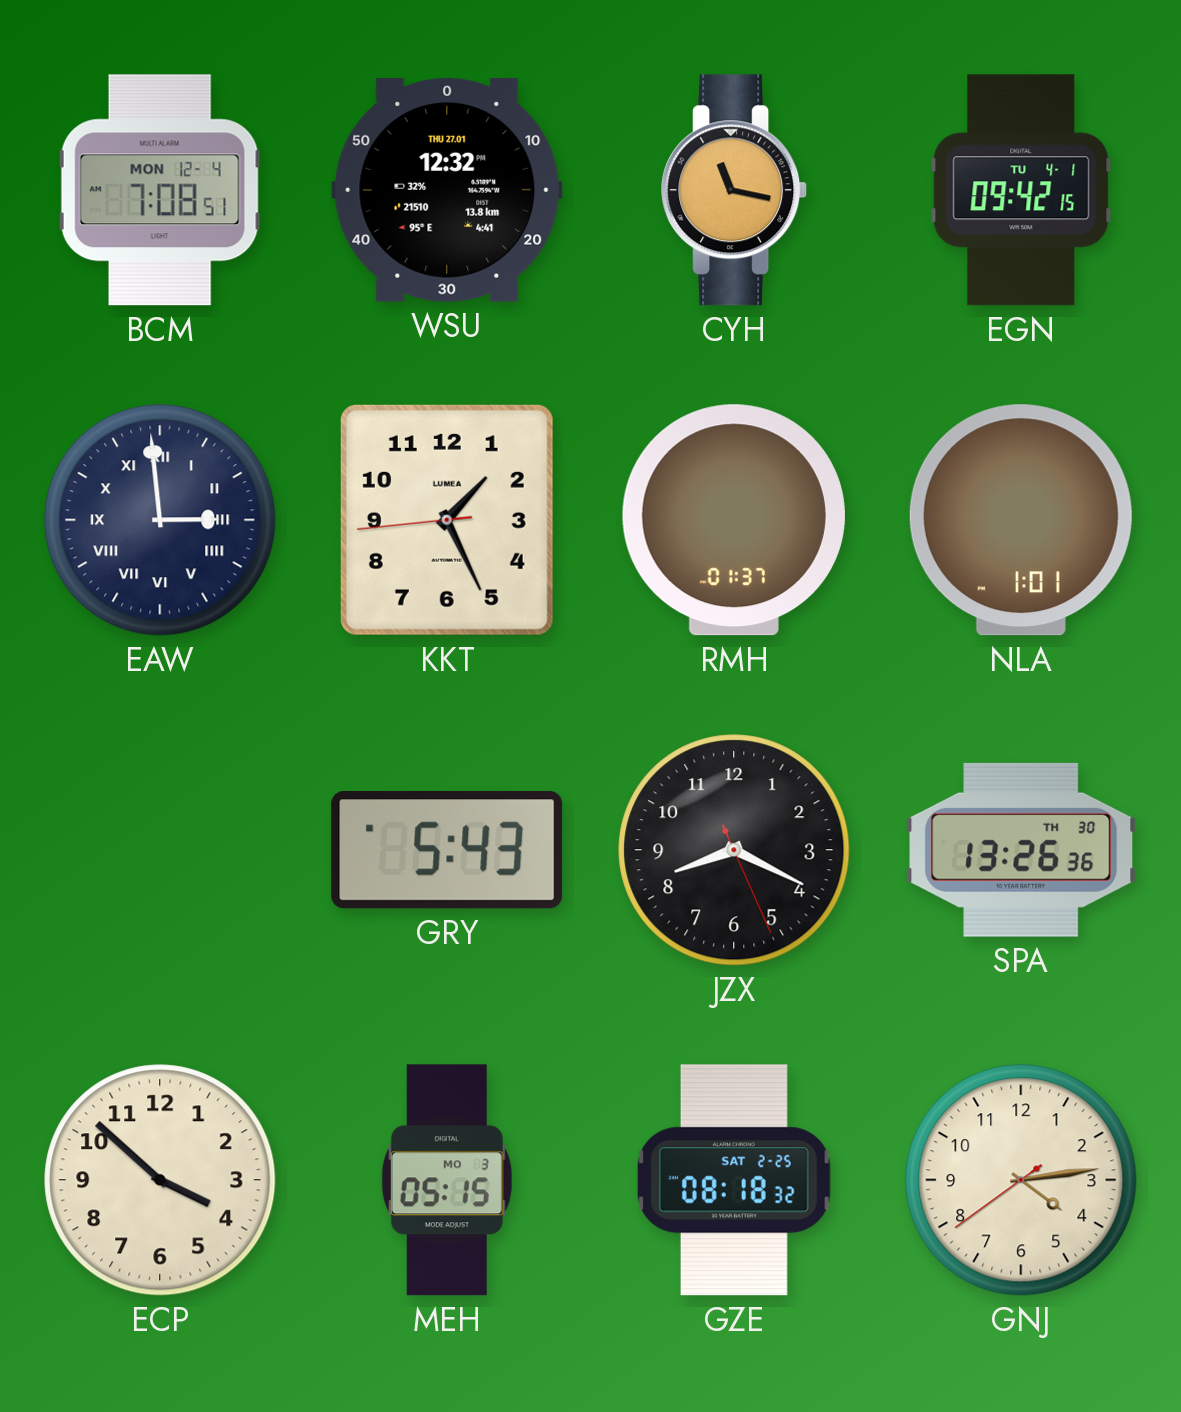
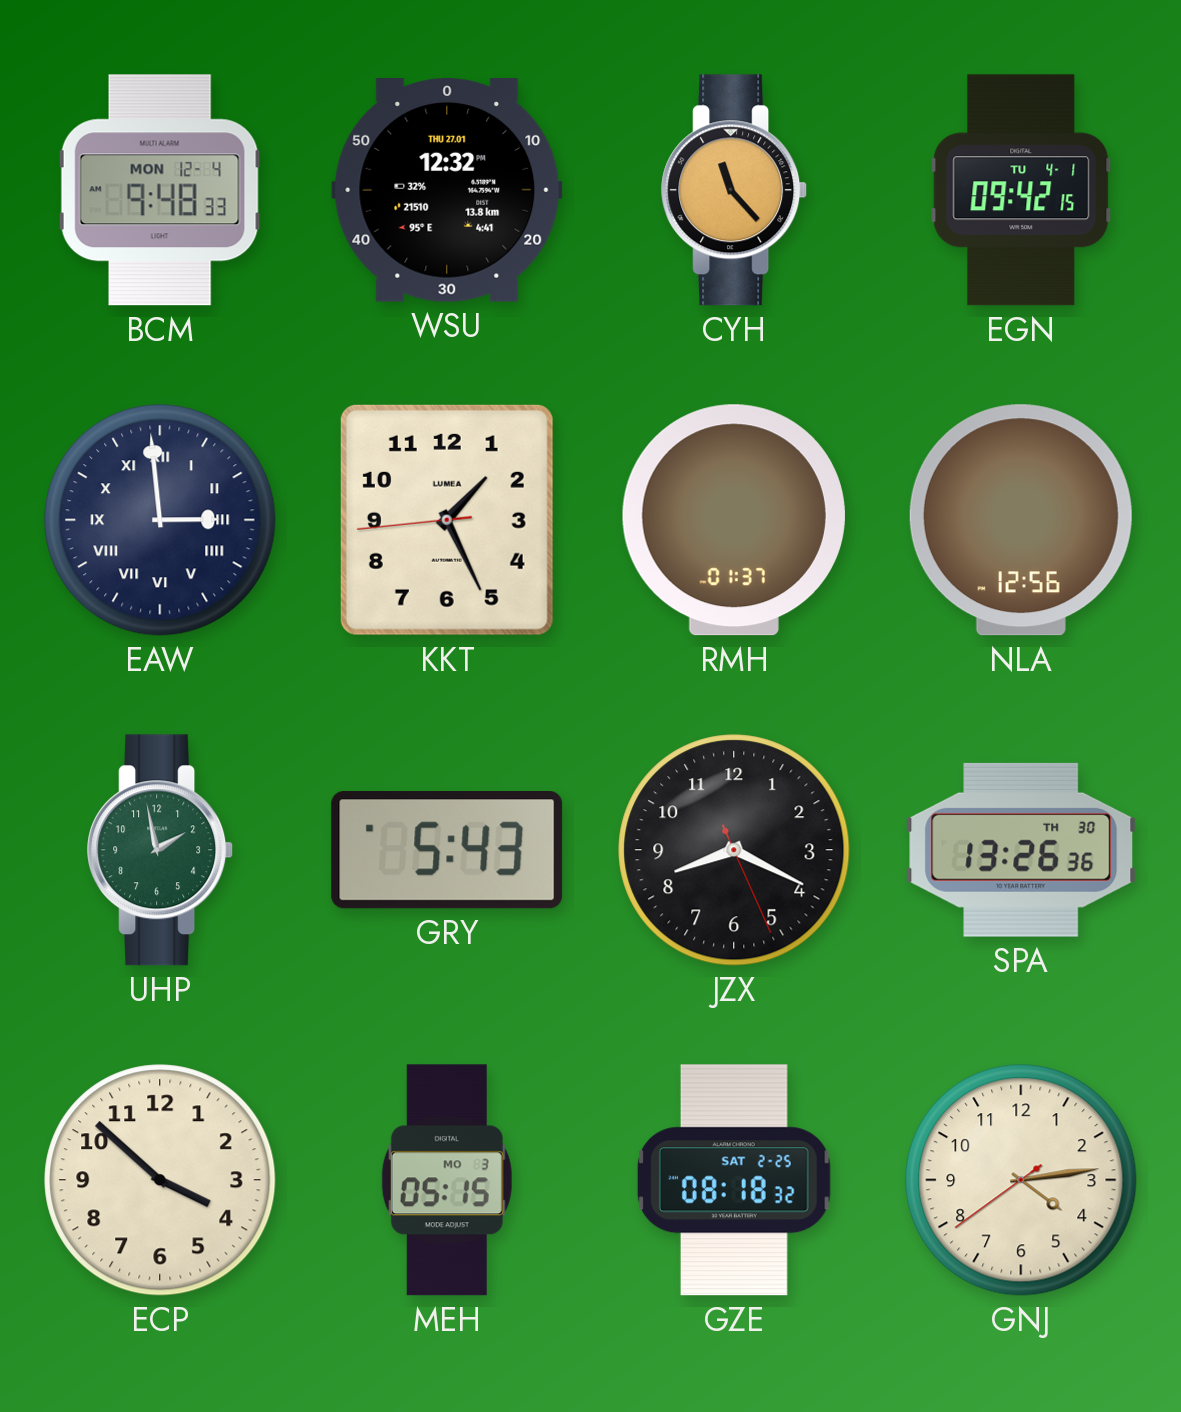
BCM: 7:08 -> 9:48
CYH: 11:17 -> 11:23
NLA: 1:01 -> 12:56
UHP: none -> 1:58
